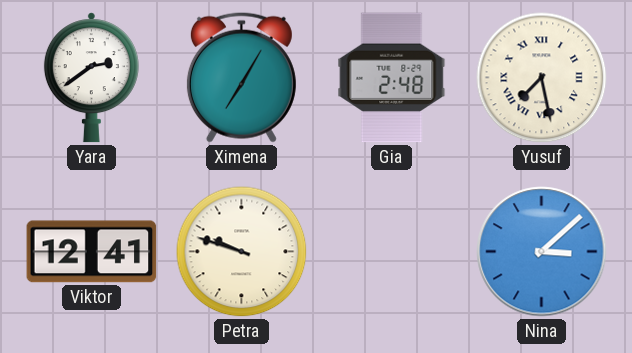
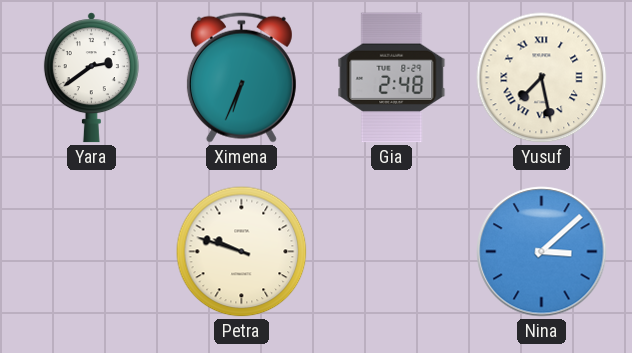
Ximena: 7:05 -> 6:34
Viktor: 12:41 -> none
